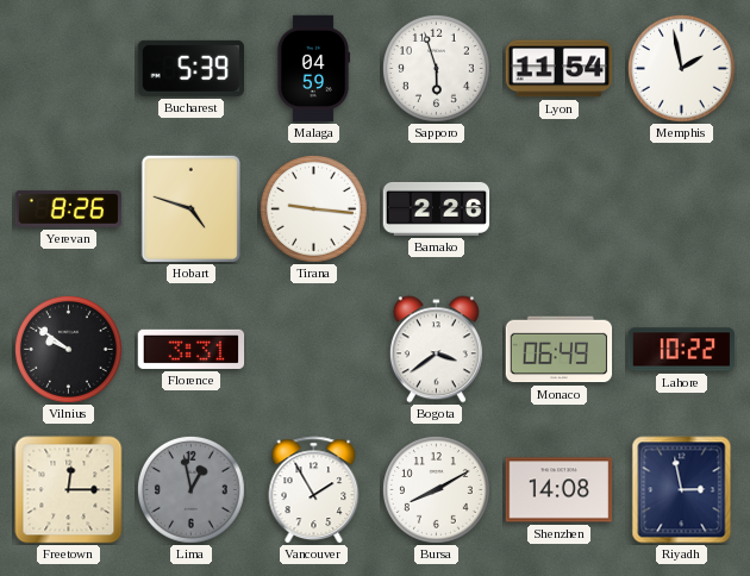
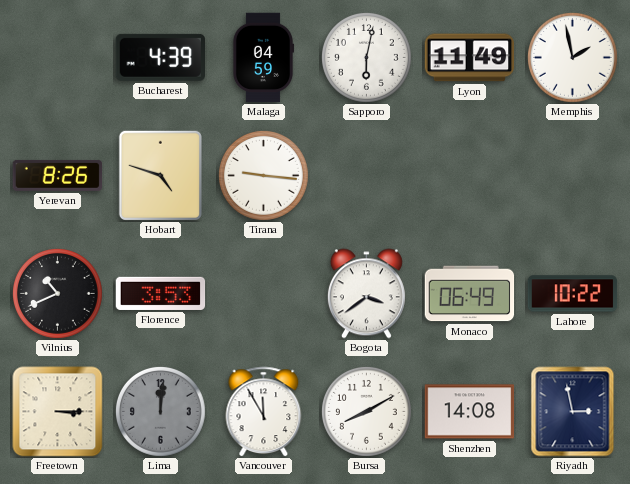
Bucharest: 5:39 -> 4:39
Sapporo: 5:57 -> 6:02
Lyon: 11:54 -> 11:49
Bamako: 2:26 -> none
Vilnius: 9:51 -> 10:41
Florence: 3:31 -> 3:53
Freetown: 12:15 -> 3:15
Lima: 12:58 -> 12:01
Vancouver: 1:55 -> 11:55
